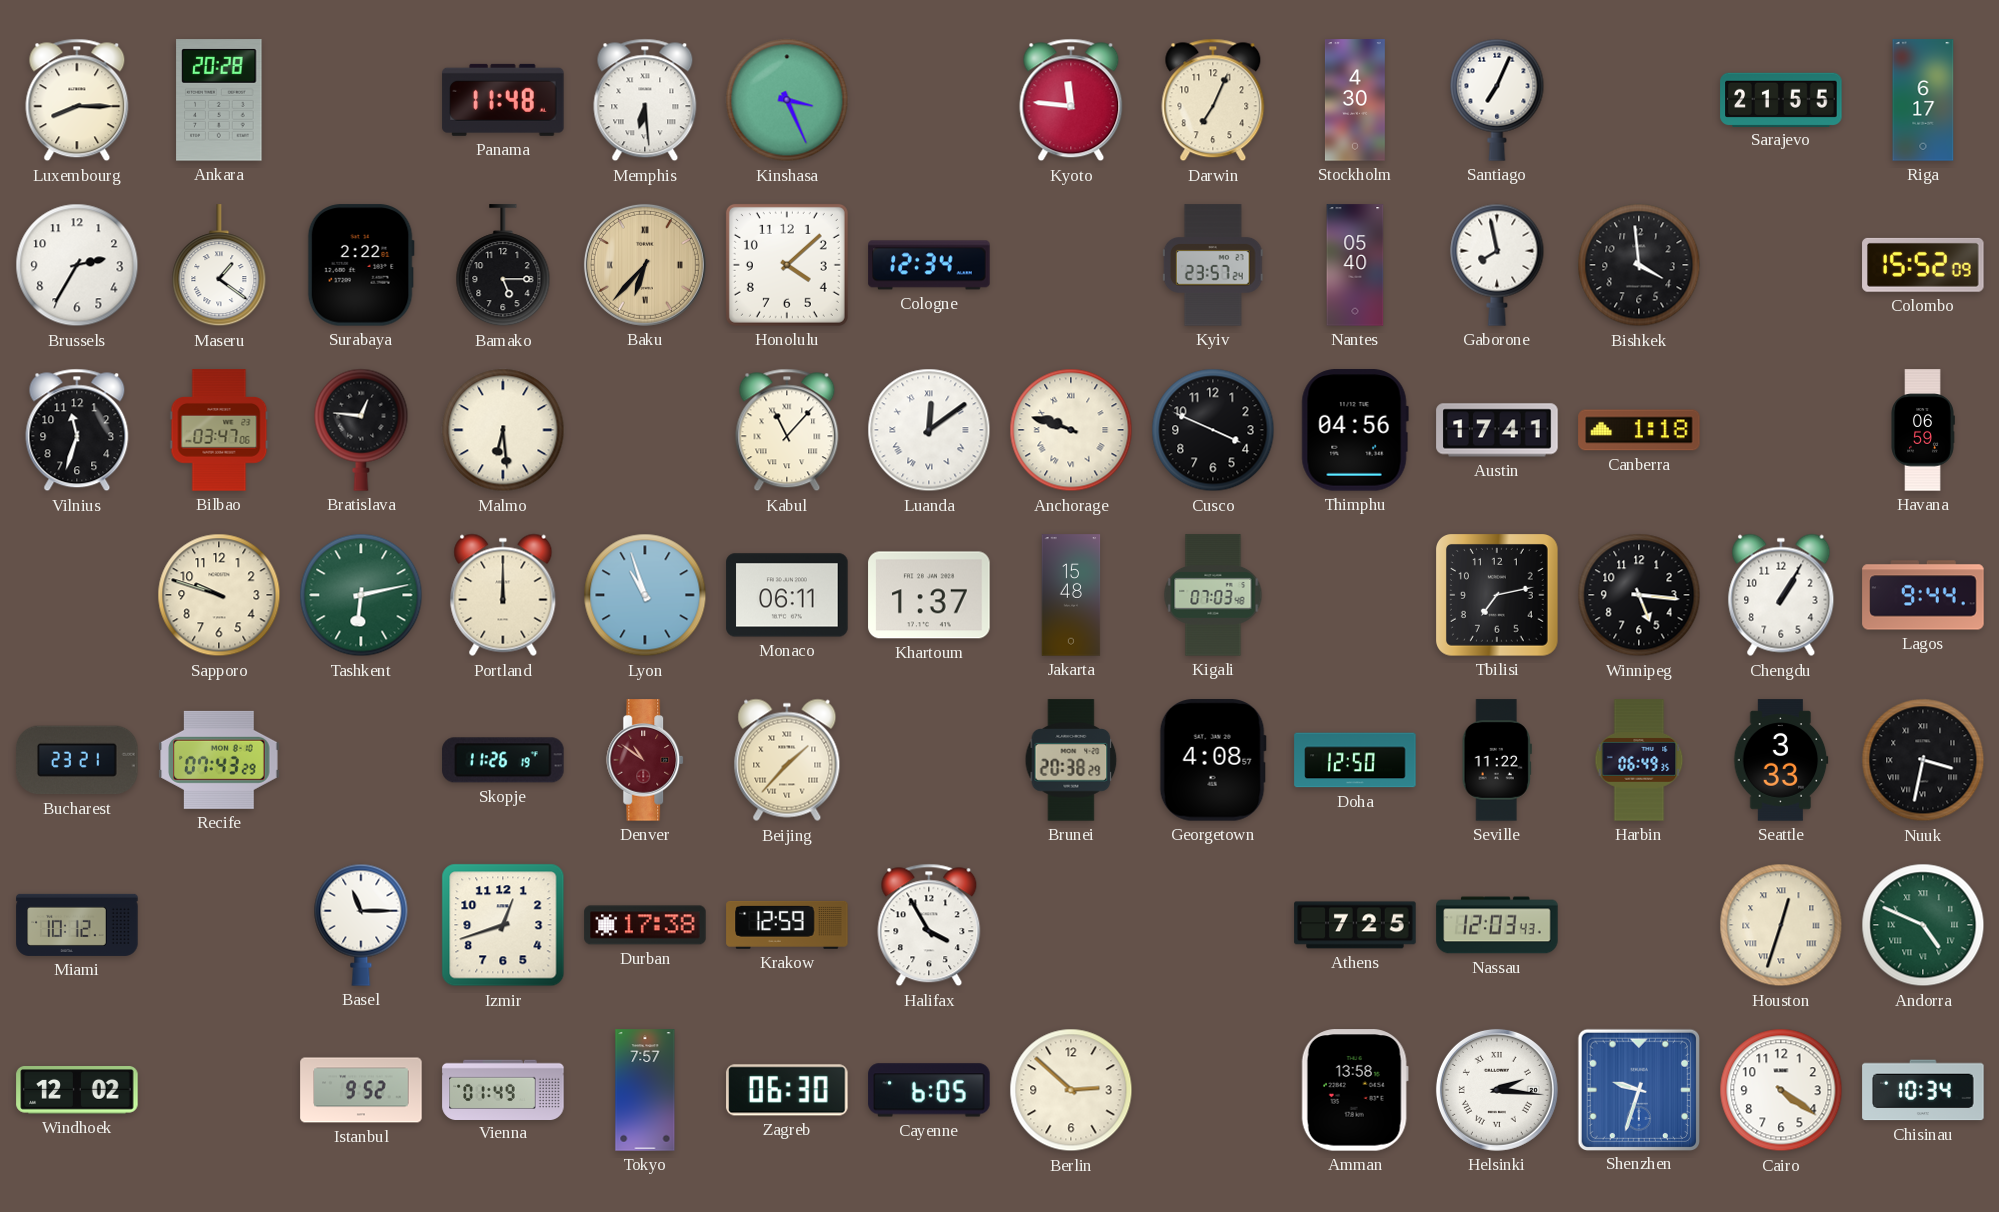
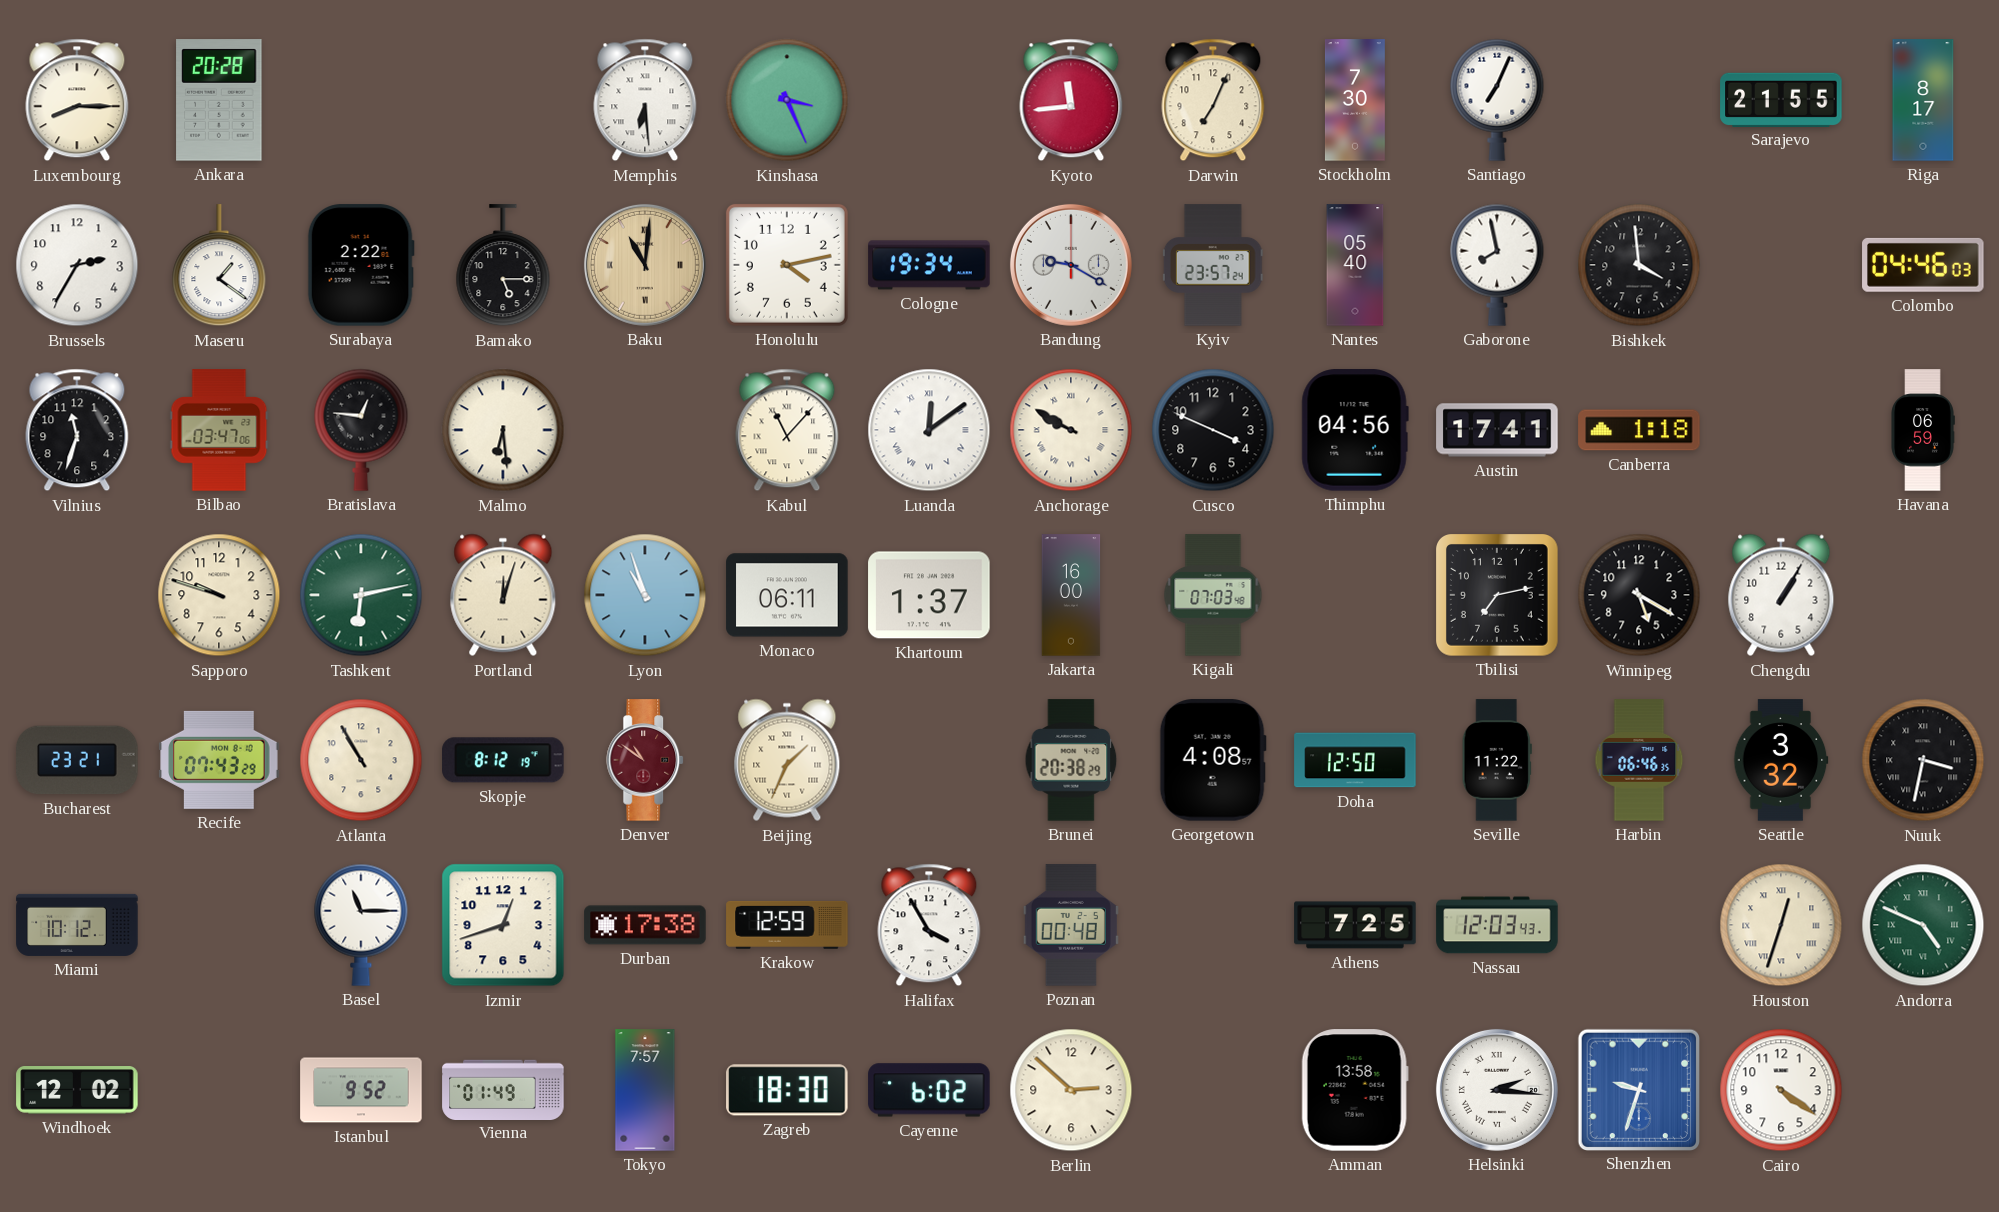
Panama: 11:48 -> none
Kyoto: 11:46 -> 11:44
Stockholm: 4:30 -> 7:30
Riga: 6:17 -> 8:17
Baku: 6:37 -> 11:01
Honolulu: 4:08 -> 4:13
Cologne: 12:34 -> 19:34
Bandung: none -> 9:20
Colombo: 15:52 -> 04:46
Anchorage: 9:48 -> 9:50
Portland: 12:00 -> 12:03
Jakarta: 15:48 -> 16:00
Winnipeg: 5:16 -> 5:20
Lagos: 9:44 -> none
Atlanta: none -> 10:55
Skopje: 11:26 -> 8:12
Beijing: 1:37 -> 1:34
Harbin: 06:49 -> 06:46
Seattle: 3:33 -> 3:32
Poznan: none -> 00:48
Zagreb: 06:30 -> 18:30
Cayenne: 6:05 -> 6:02
Chisinau: 10:34 -> none
